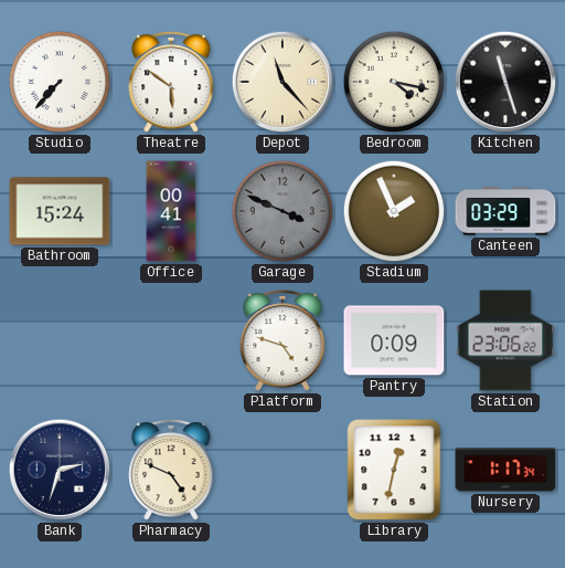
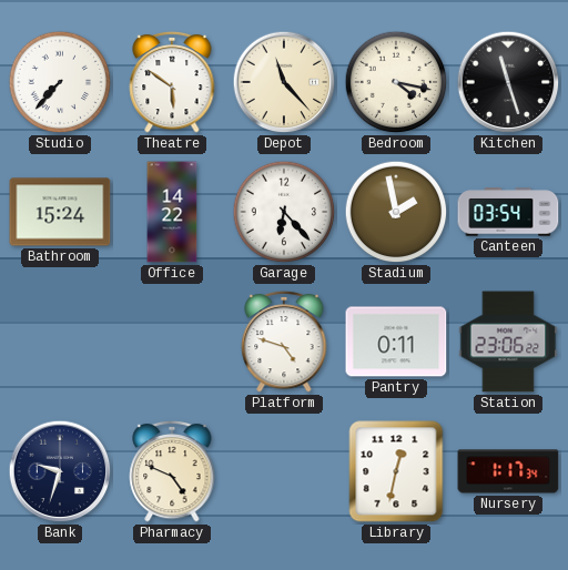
Office: 00:41 -> 14:22
Garage: 3:49 -> 6:23
Garage dial: grey -> white
Stadium: 1:56 -> 1:58
Canteen: 03:29 -> 03:54
Pantry: 0:09 -> 0:11
Bank: 2:33 -> 9:33
